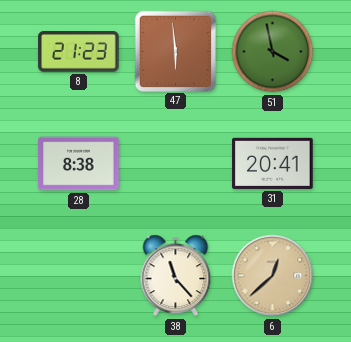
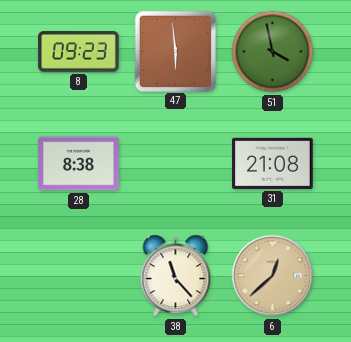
8: 21:23 -> 09:23
31: 20:41 -> 21:08
